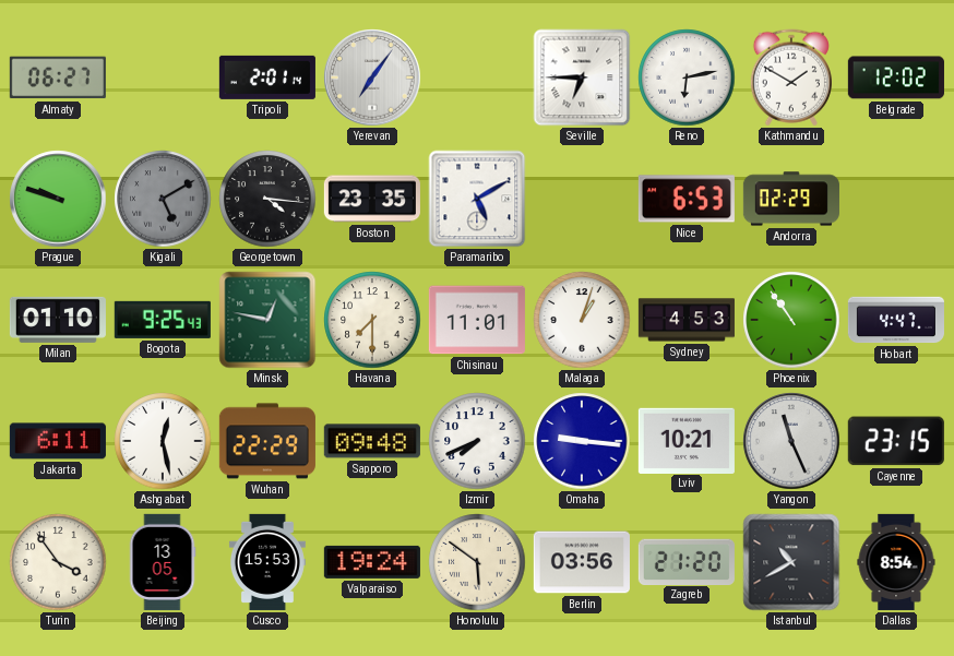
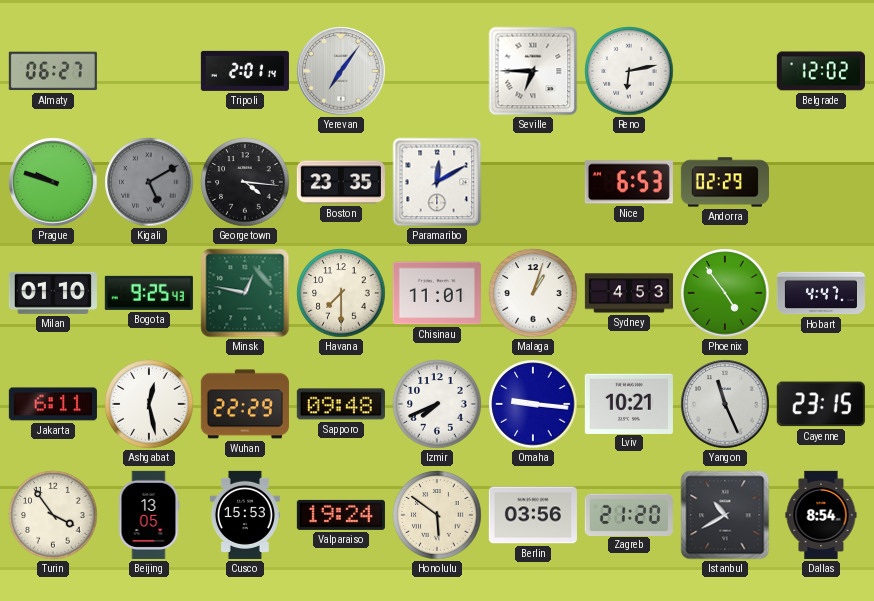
Kathmandu: 1:50 -> none
Paramaribo: 5:10 -> 12:10
Phoenix: 10:54 -> 4:54
